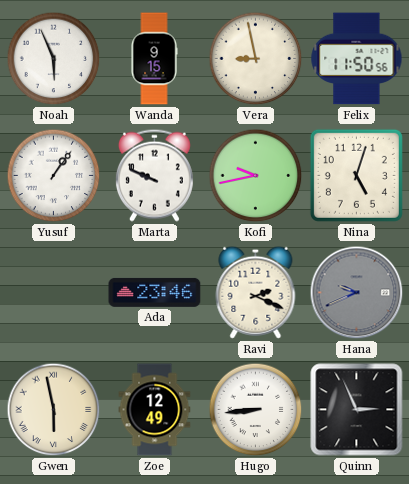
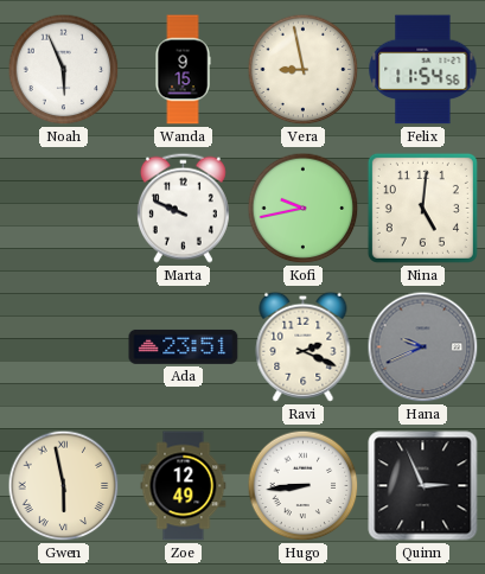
Felix: 11:50 -> 11:54
Yusuf: 1:06 -> none
Nina: 5:03 -> 5:01
Ada: 23:46 -> 23:51
